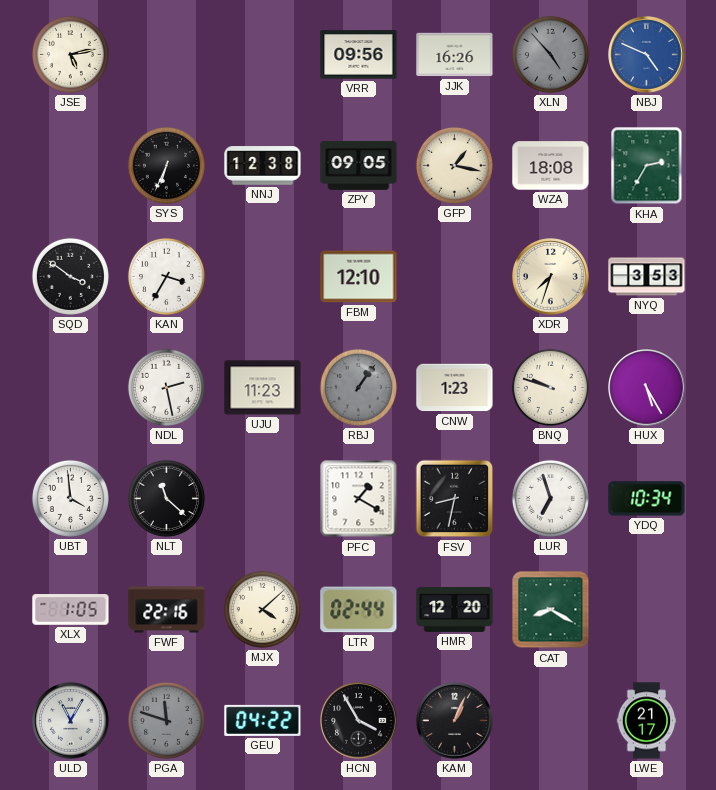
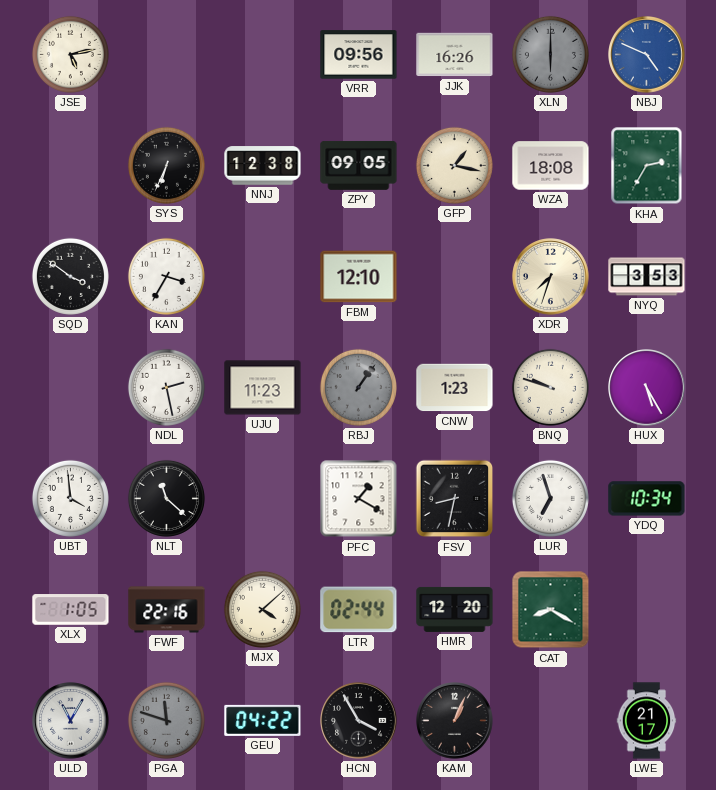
XLN: 4:53 -> 6:00
